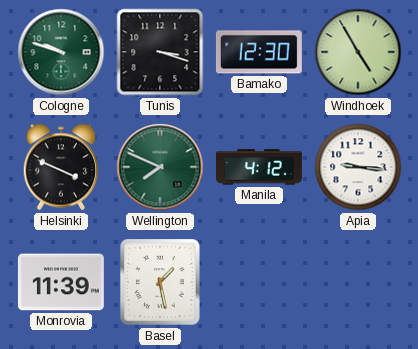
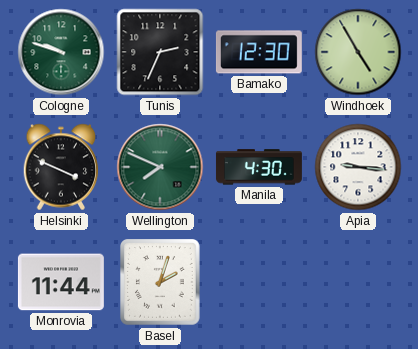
Tunis: 3:18 -> 2:34
Manila: 4:12 -> 4:30
Monrovia: 11:39 -> 11:44
Basel: 1:28 -> 2:03
